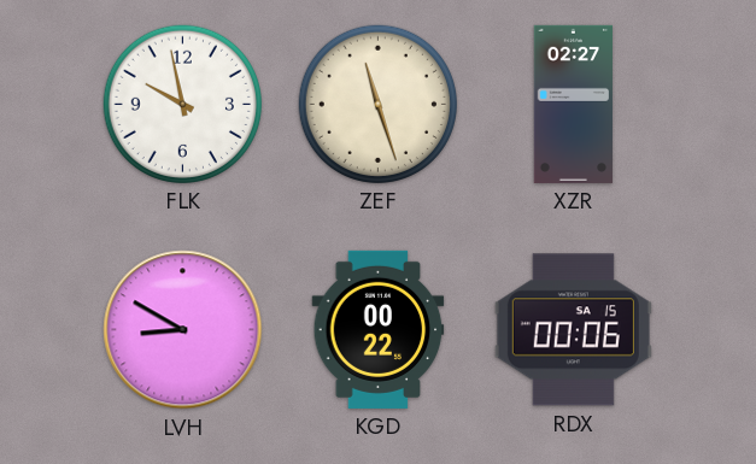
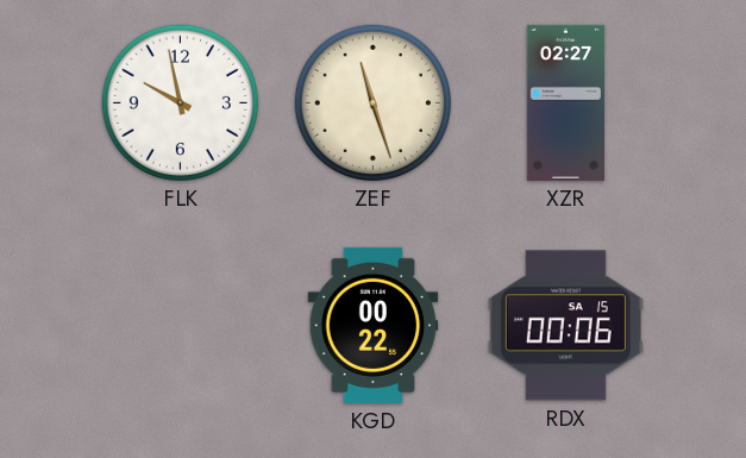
LVH: 8:50 -> none
